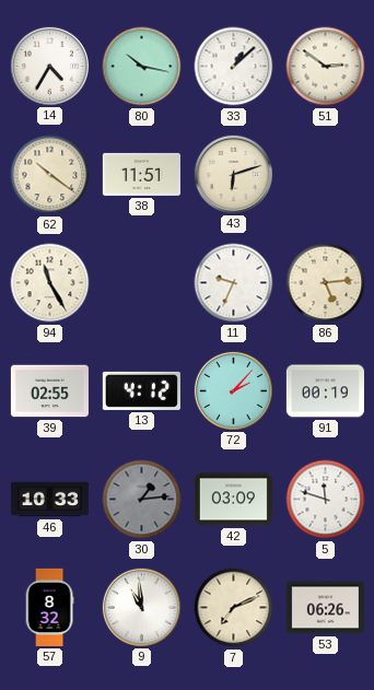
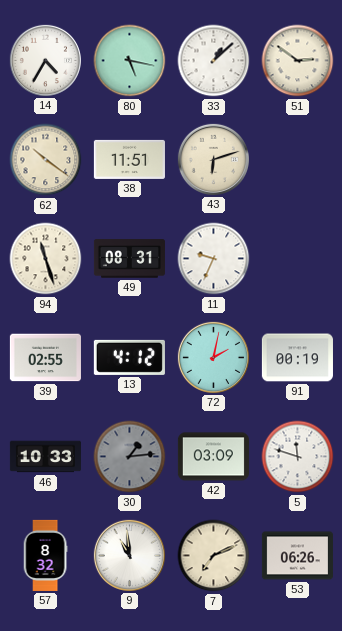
80: 10:17 -> 5:17
94: 11:25 -> 11:27
49: none -> 08:31
86: 5:14 -> none
72: 2:07 -> 2:02
